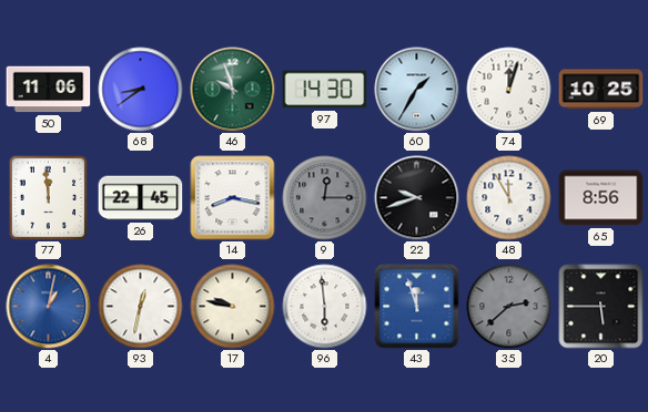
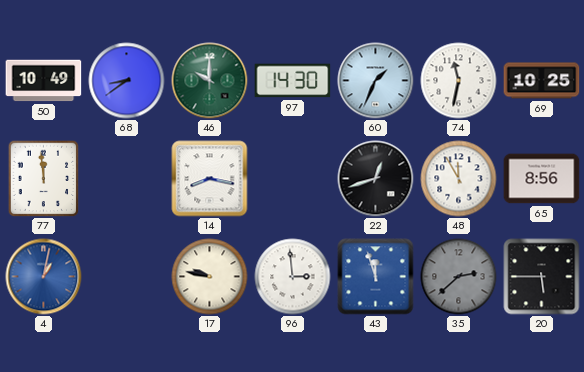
50: 11:06 -> 10:49
46: 9:57 -> 10:00
60: 1:35 -> 1:34
74: 12:03 -> 11:32
26: 22:45 -> none
9: 12:15 -> none
22: 9:42 -> 12:42
93: 12:32 -> none
96: 5:59 -> 2:59
